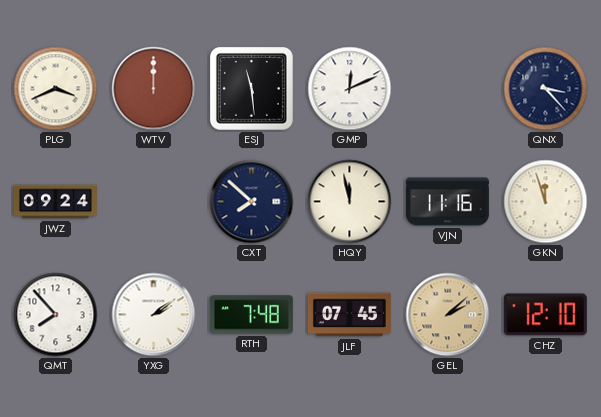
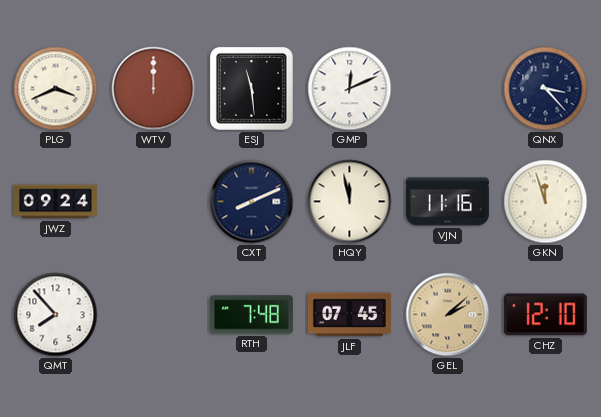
CXT: 7:52 -> 8:11
YXG: 2:09 -> none
